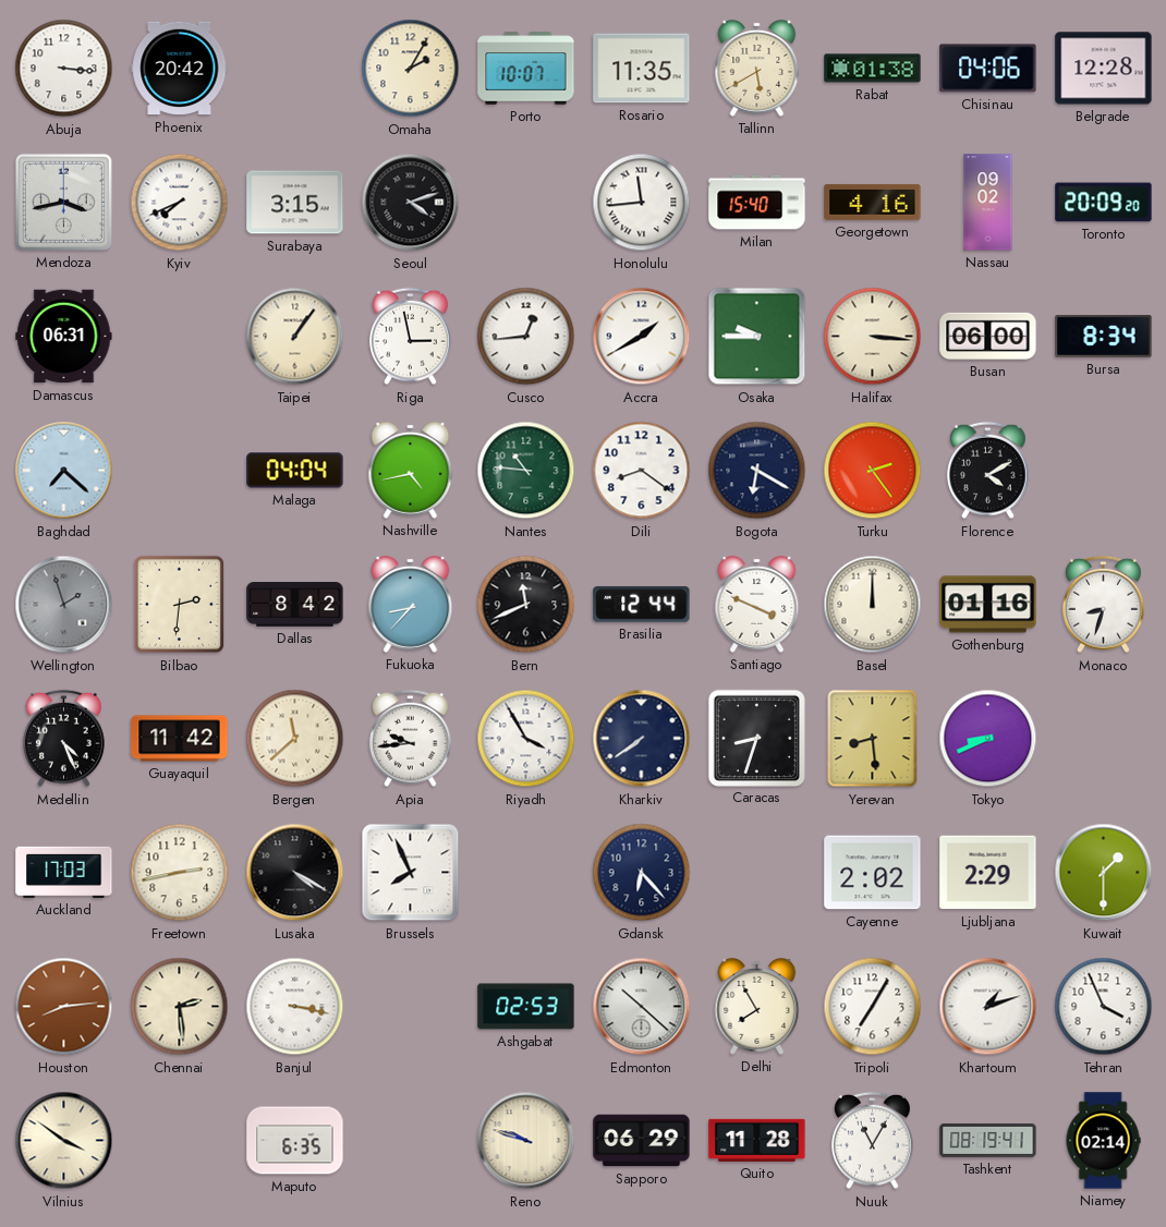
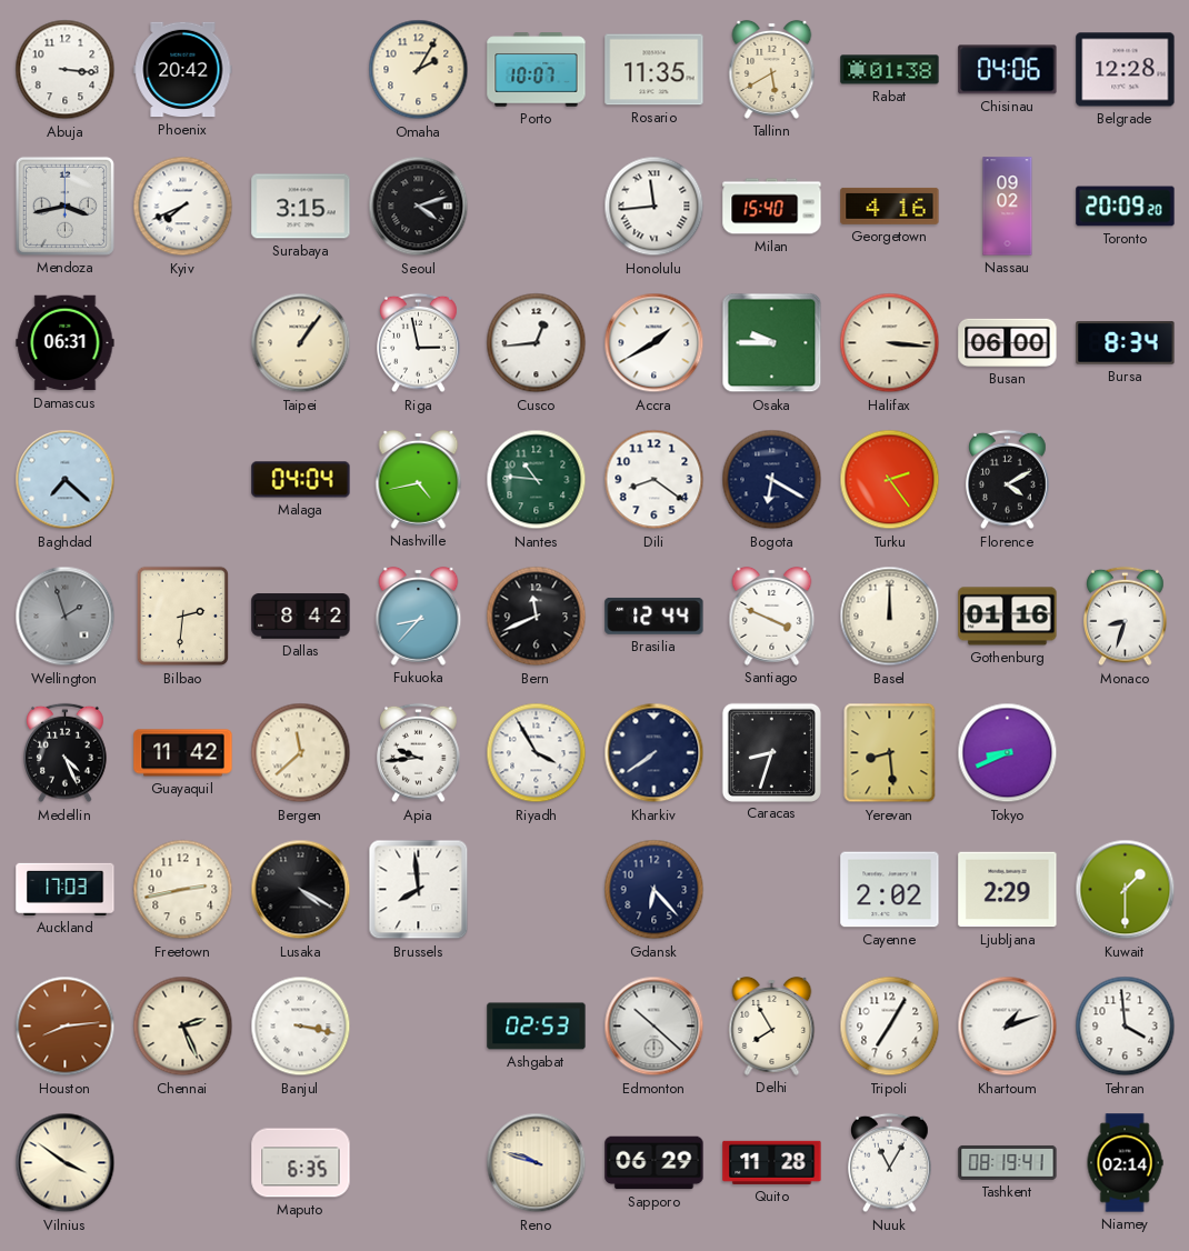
Brussels: 7:56 -> 7:59
Chennai: 2:29 -> 2:26
Tehran: 3:56 -> 3:59
